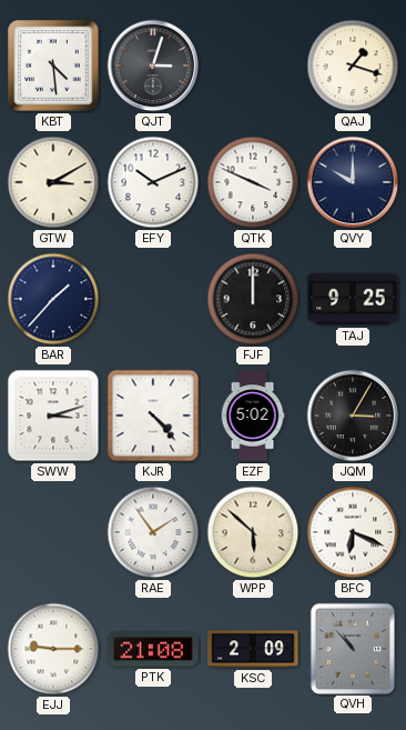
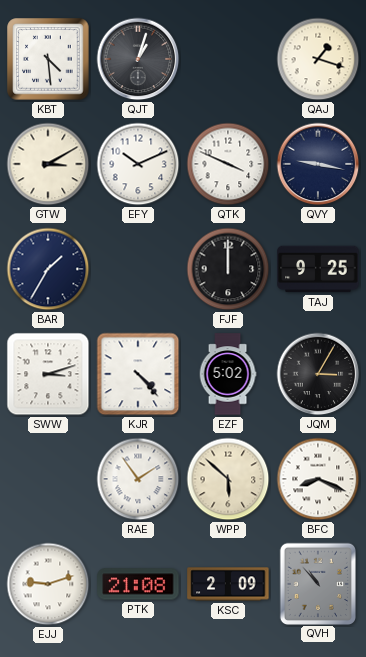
QJT: 3:03 -> 1:03
QVY: 10:00 -> 9:17
BAR: 1:37 -> 1:35
BFC: 6:19 -> 8:19
EJJ: 9:15 -> 9:12
